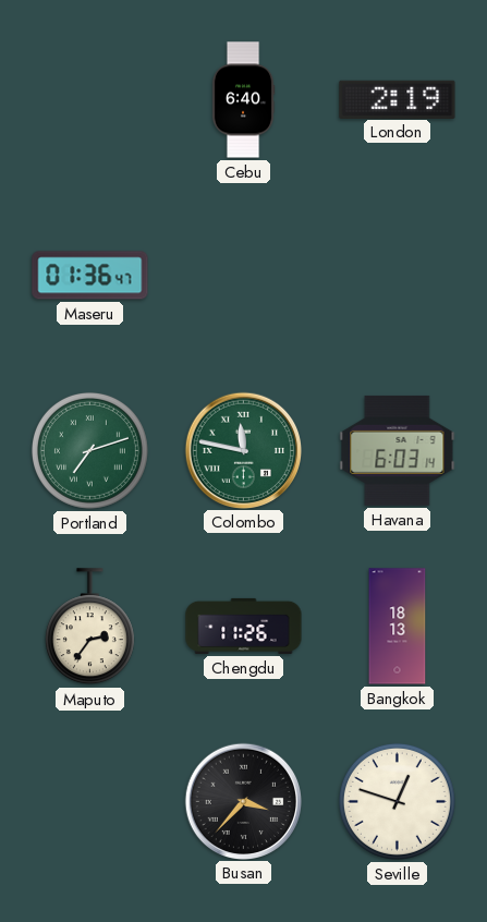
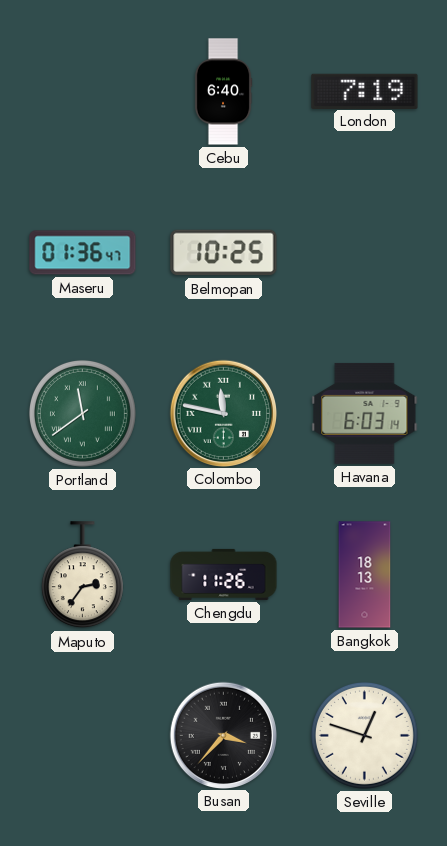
London: 2:19 -> 7:19
Belmopan: none -> 10:25
Portland: 7:12 -> 11:39
